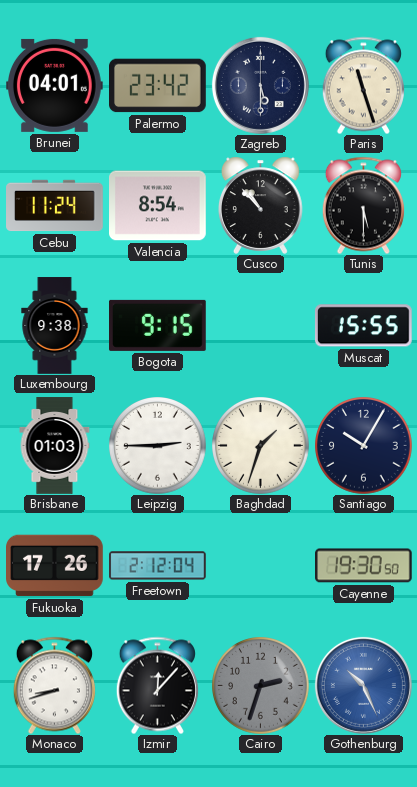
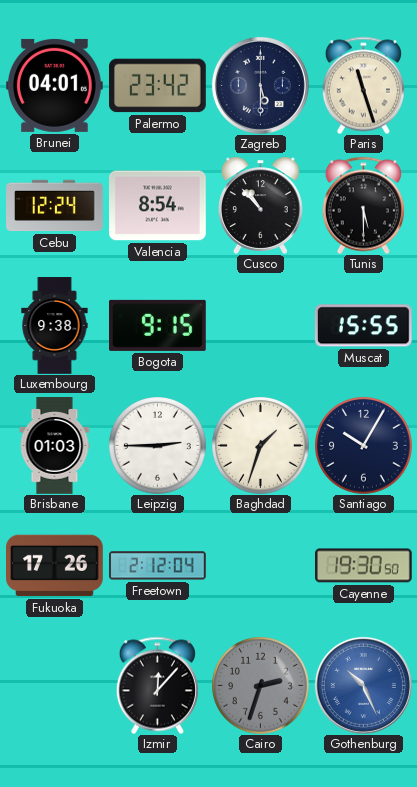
Cebu: 11:24 -> 12:24
Monaco: 8:42 -> none
